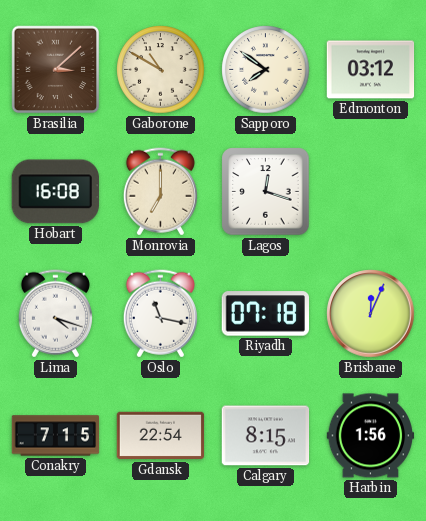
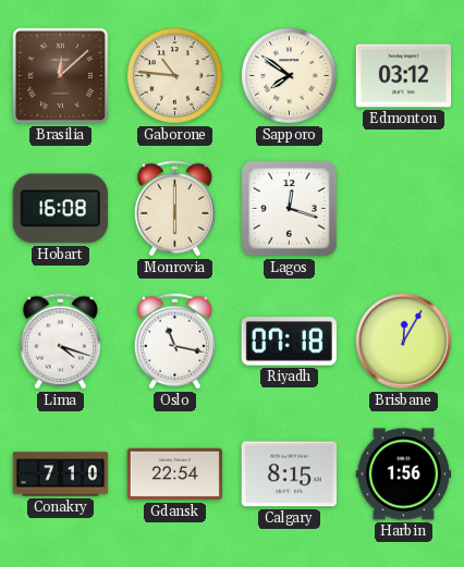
Brasilia: 3:08 -> 12:08
Gaborone: 10:50 -> 10:46
Monrovia: 7:00 -> 6:00
Brisbane: 12:04 -> 12:05
Conakry: 7:15 -> 7:10
